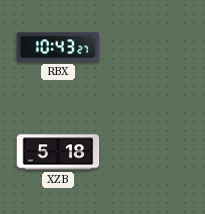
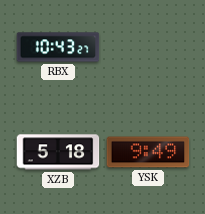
YSK: none -> 9:49
